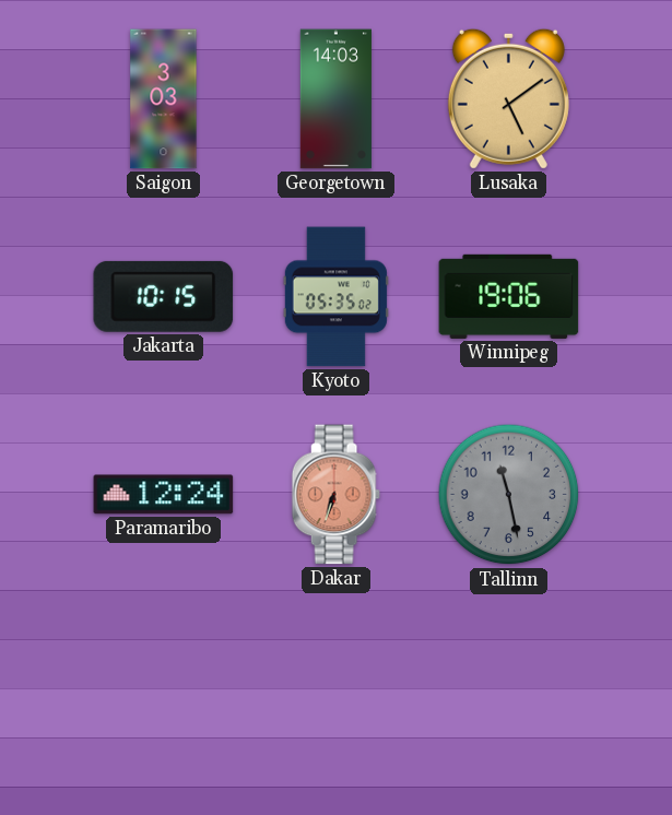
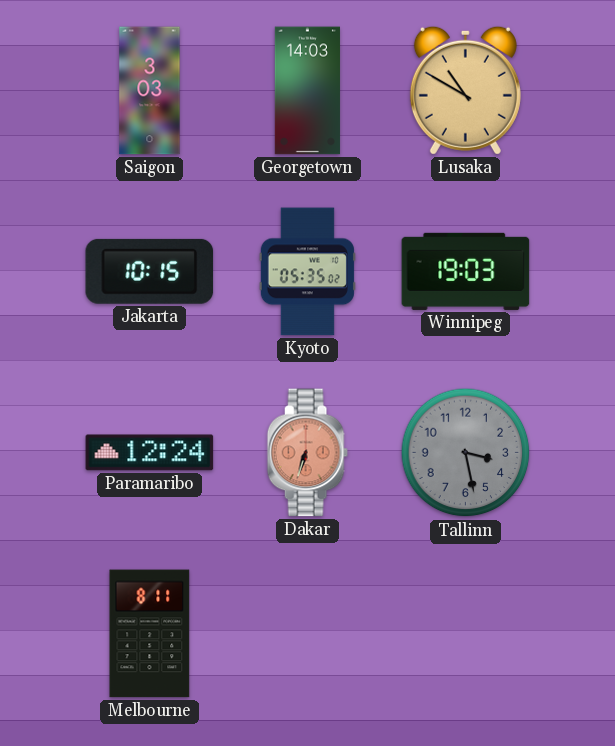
Lusaka: 5:09 -> 10:50
Winnipeg: 19:06 -> 19:03
Tallinn: 11:28 -> 3:28
Melbourne: none -> 8:11
